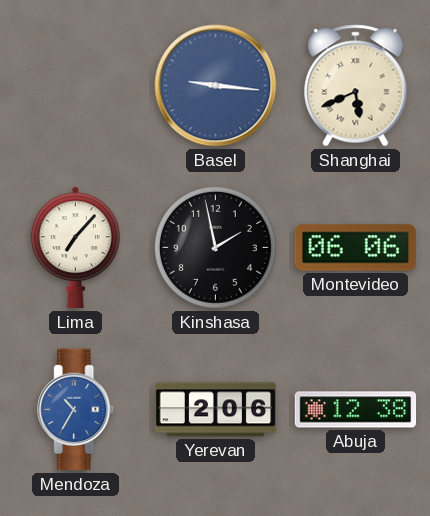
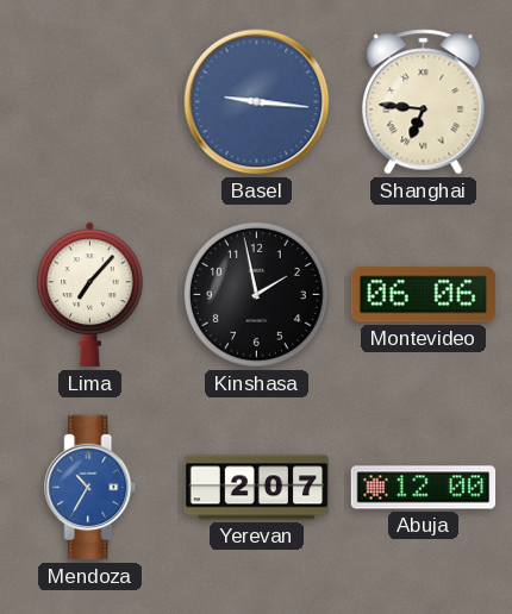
Shanghai: 5:41 -> 6:46
Yerevan: 2:06 -> 2:07
Abuja: 12:38 -> 12:00
